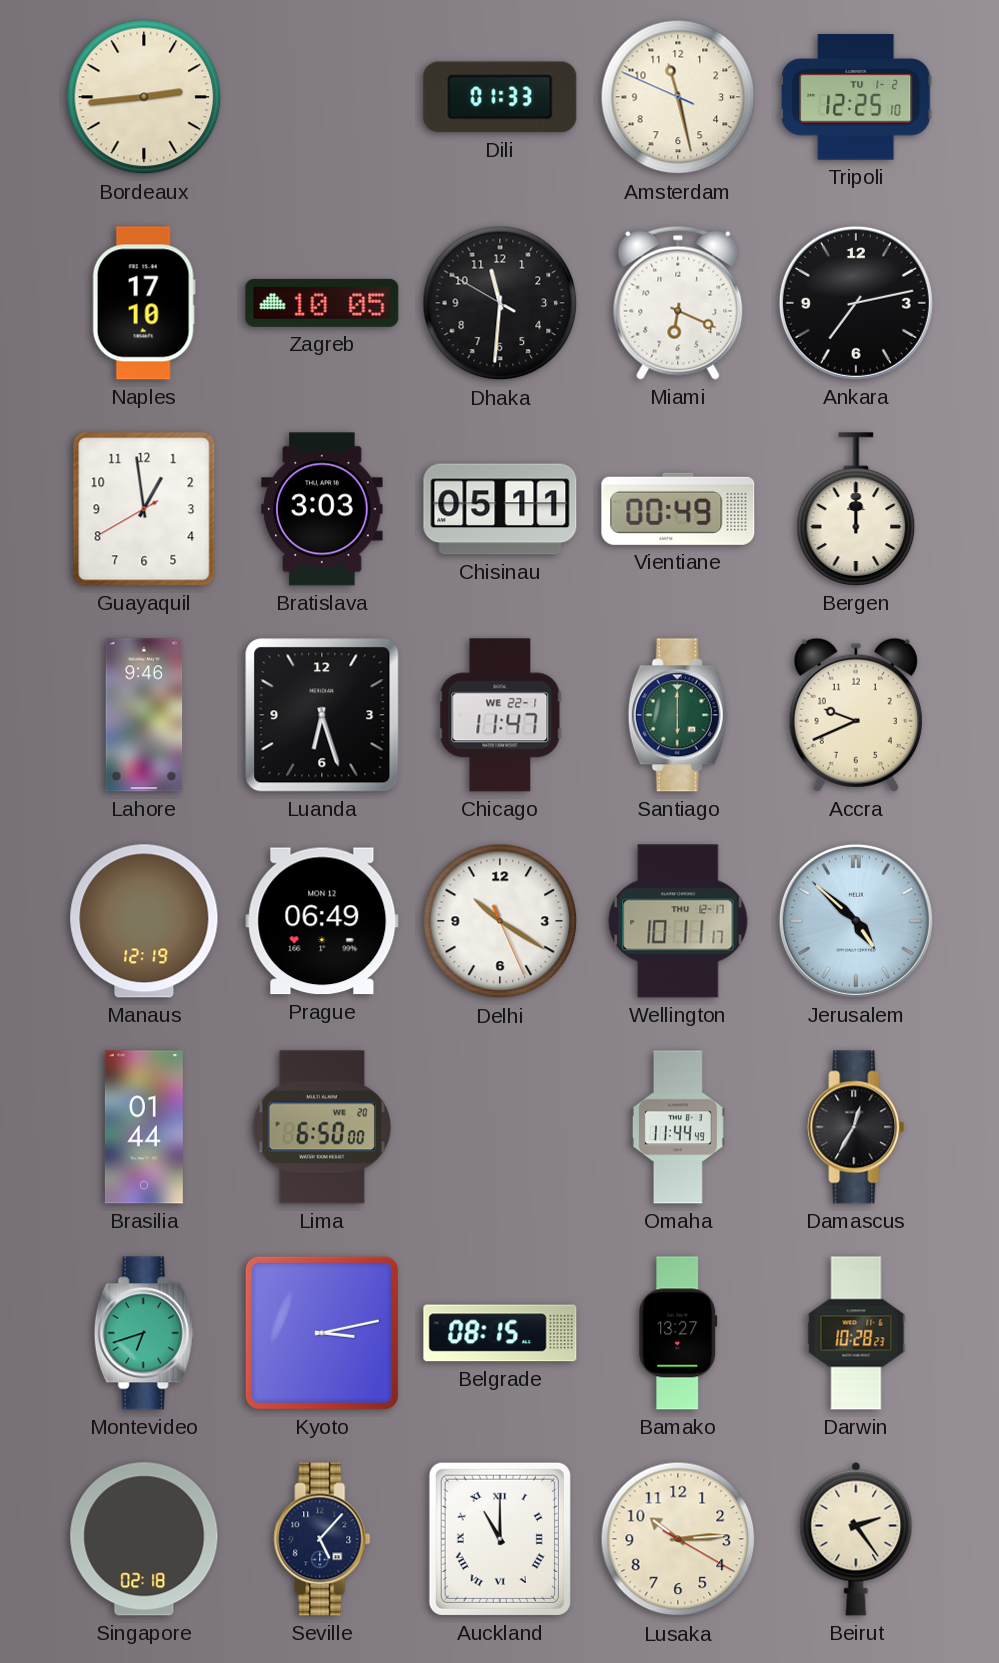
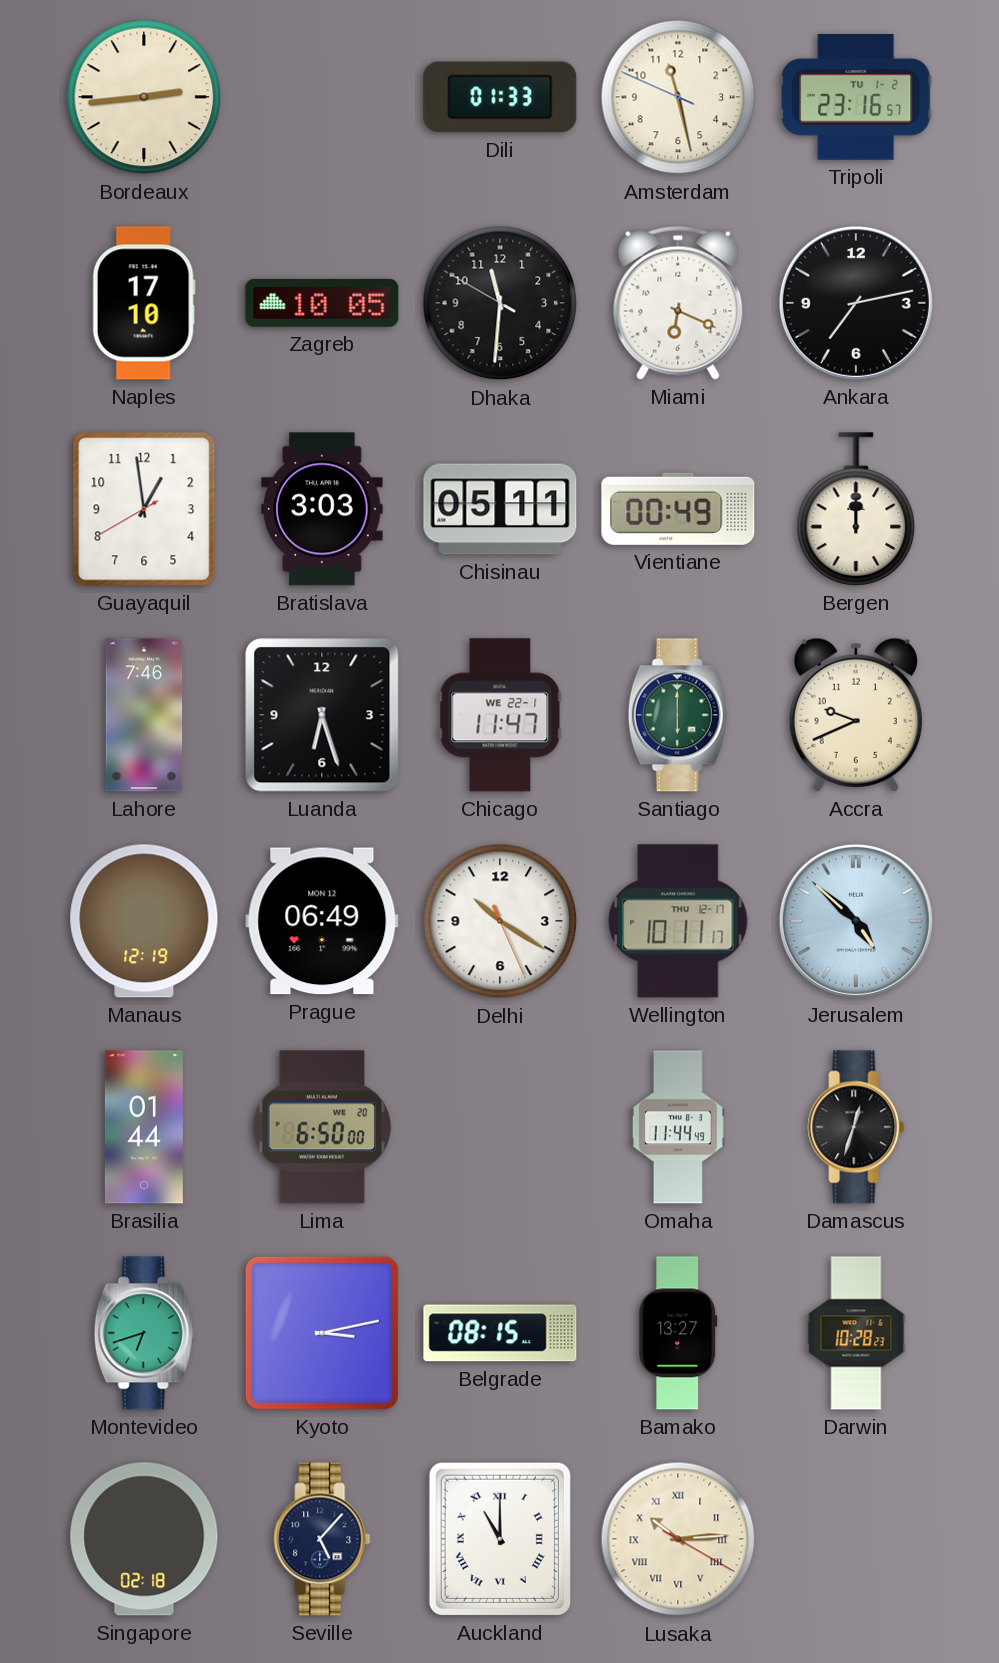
Tripoli: 12:25 -> 23:16
Lahore: 9:46 -> 7:46
Damascus: 12:35 -> 12:33
Lusaka numerals: Arabic -> Roman
Beirut: 2:24 -> none
